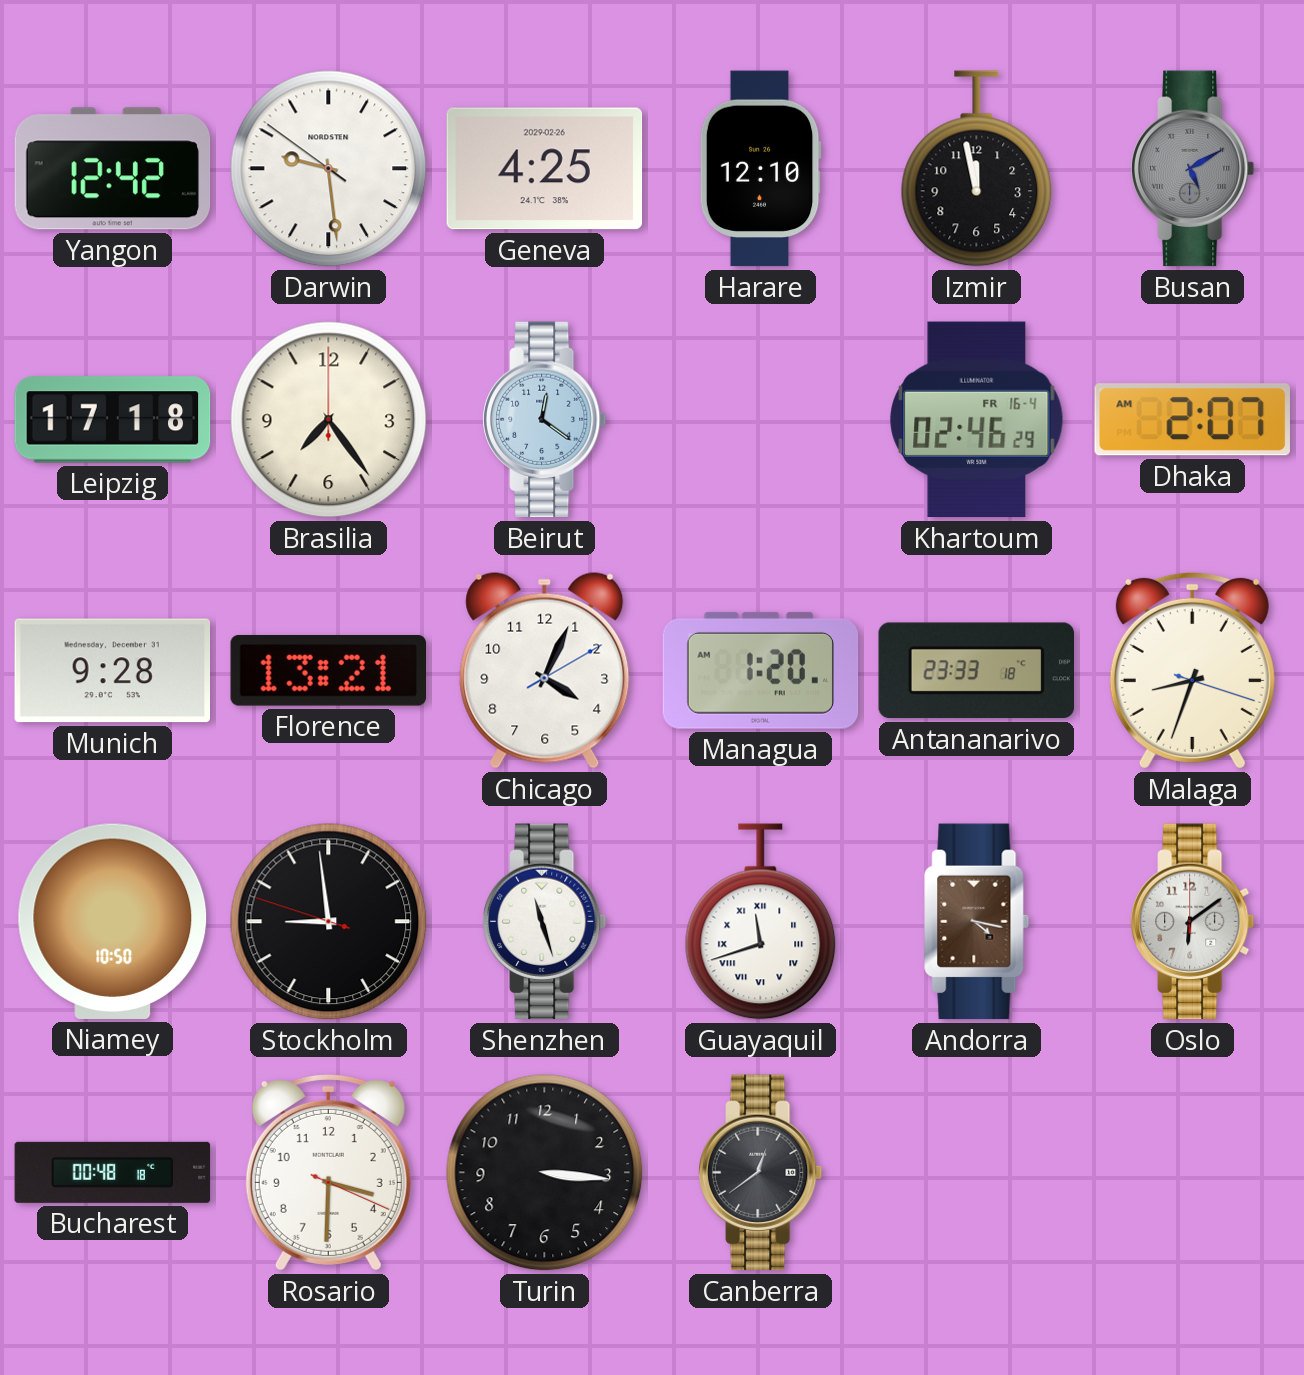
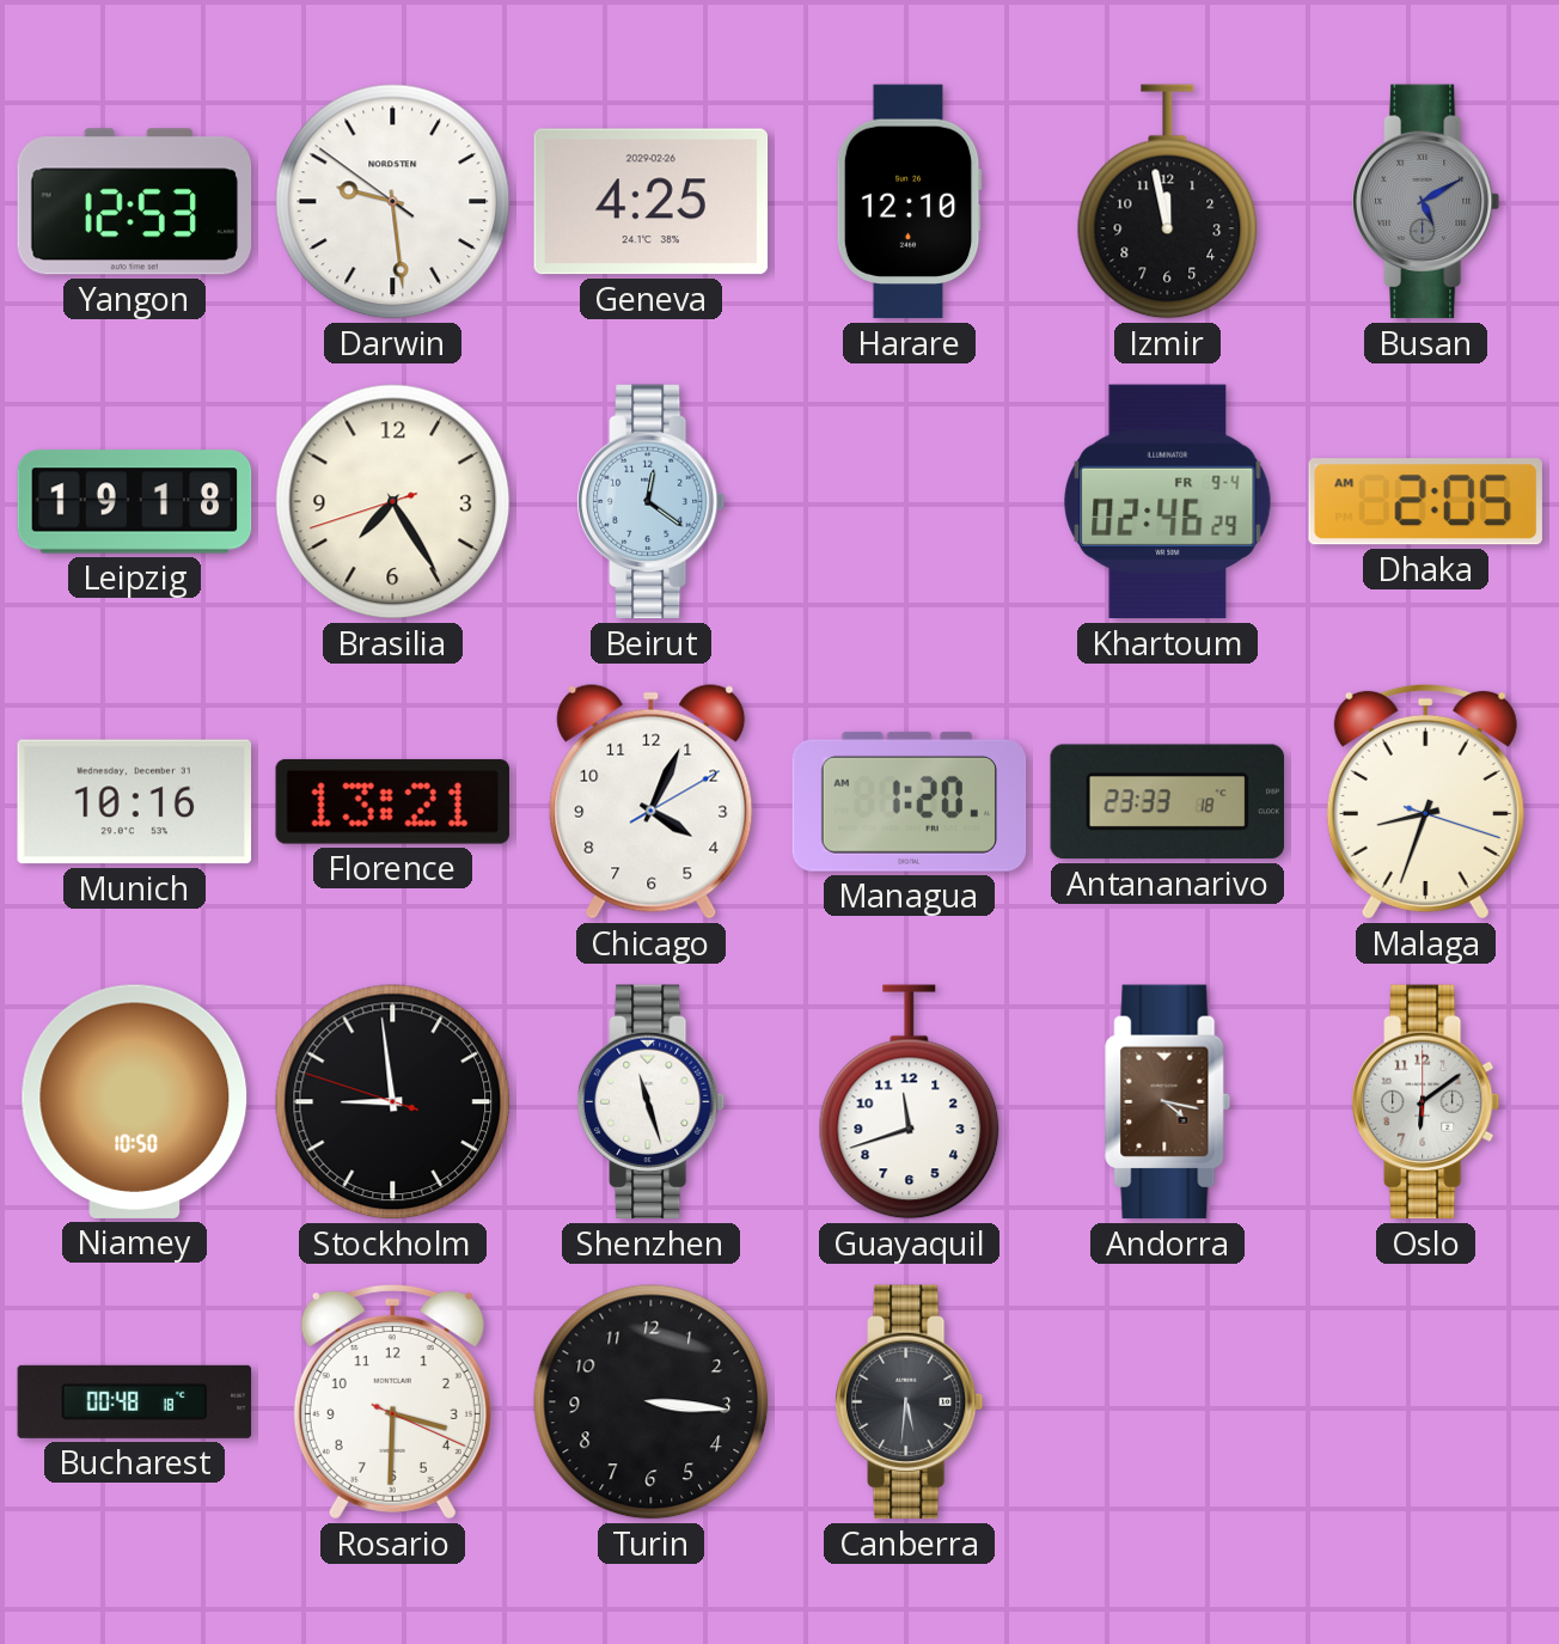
Yangon: 12:42 -> 12:53
Leipzig: 17:18 -> 19:18
Brasilia: 7:24:00 -> 7:24:42
Khartoum date: FR 16-4 -> FR 9-4
Dhaka: 2:07 -> 2:05
Munich: 9:28 -> 10:16
Guayaquil numerals: Roman -> Arabic
Canberra: 12:39 -> 5:31
